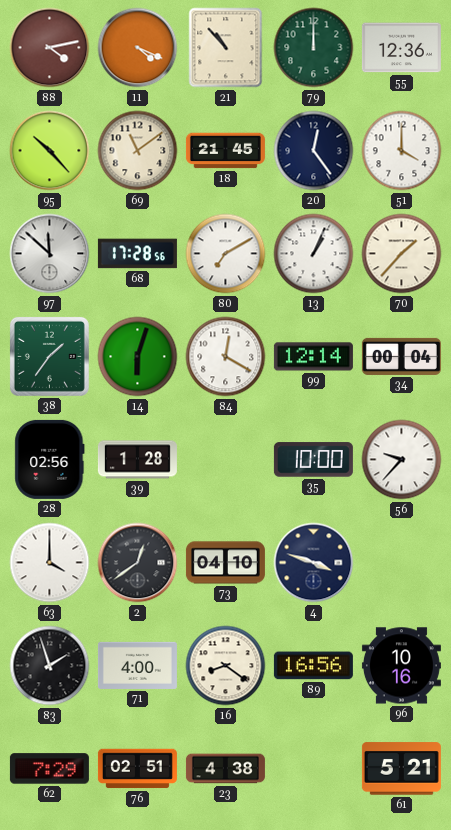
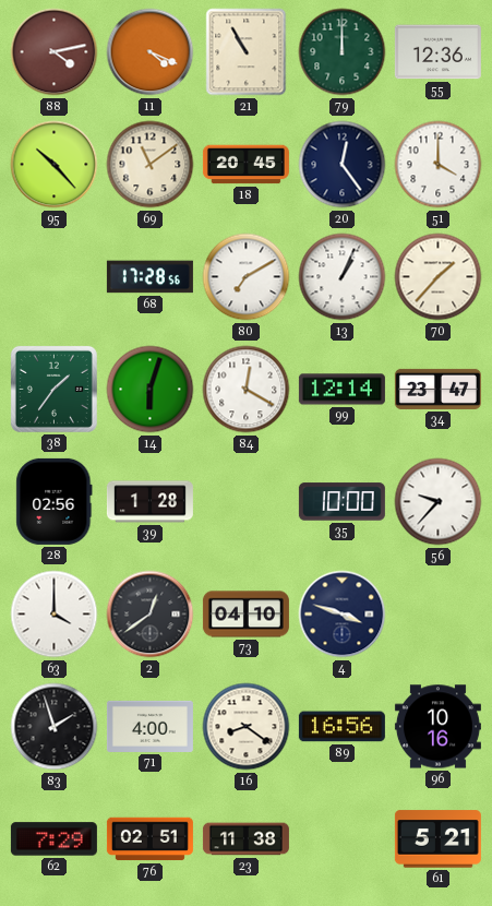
21: 10:53 -> 10:55
18: 21:45 -> 20:45
97: 11:52 -> none
34: 00:04 -> 23:47
23: 4:38 -> 11:38
